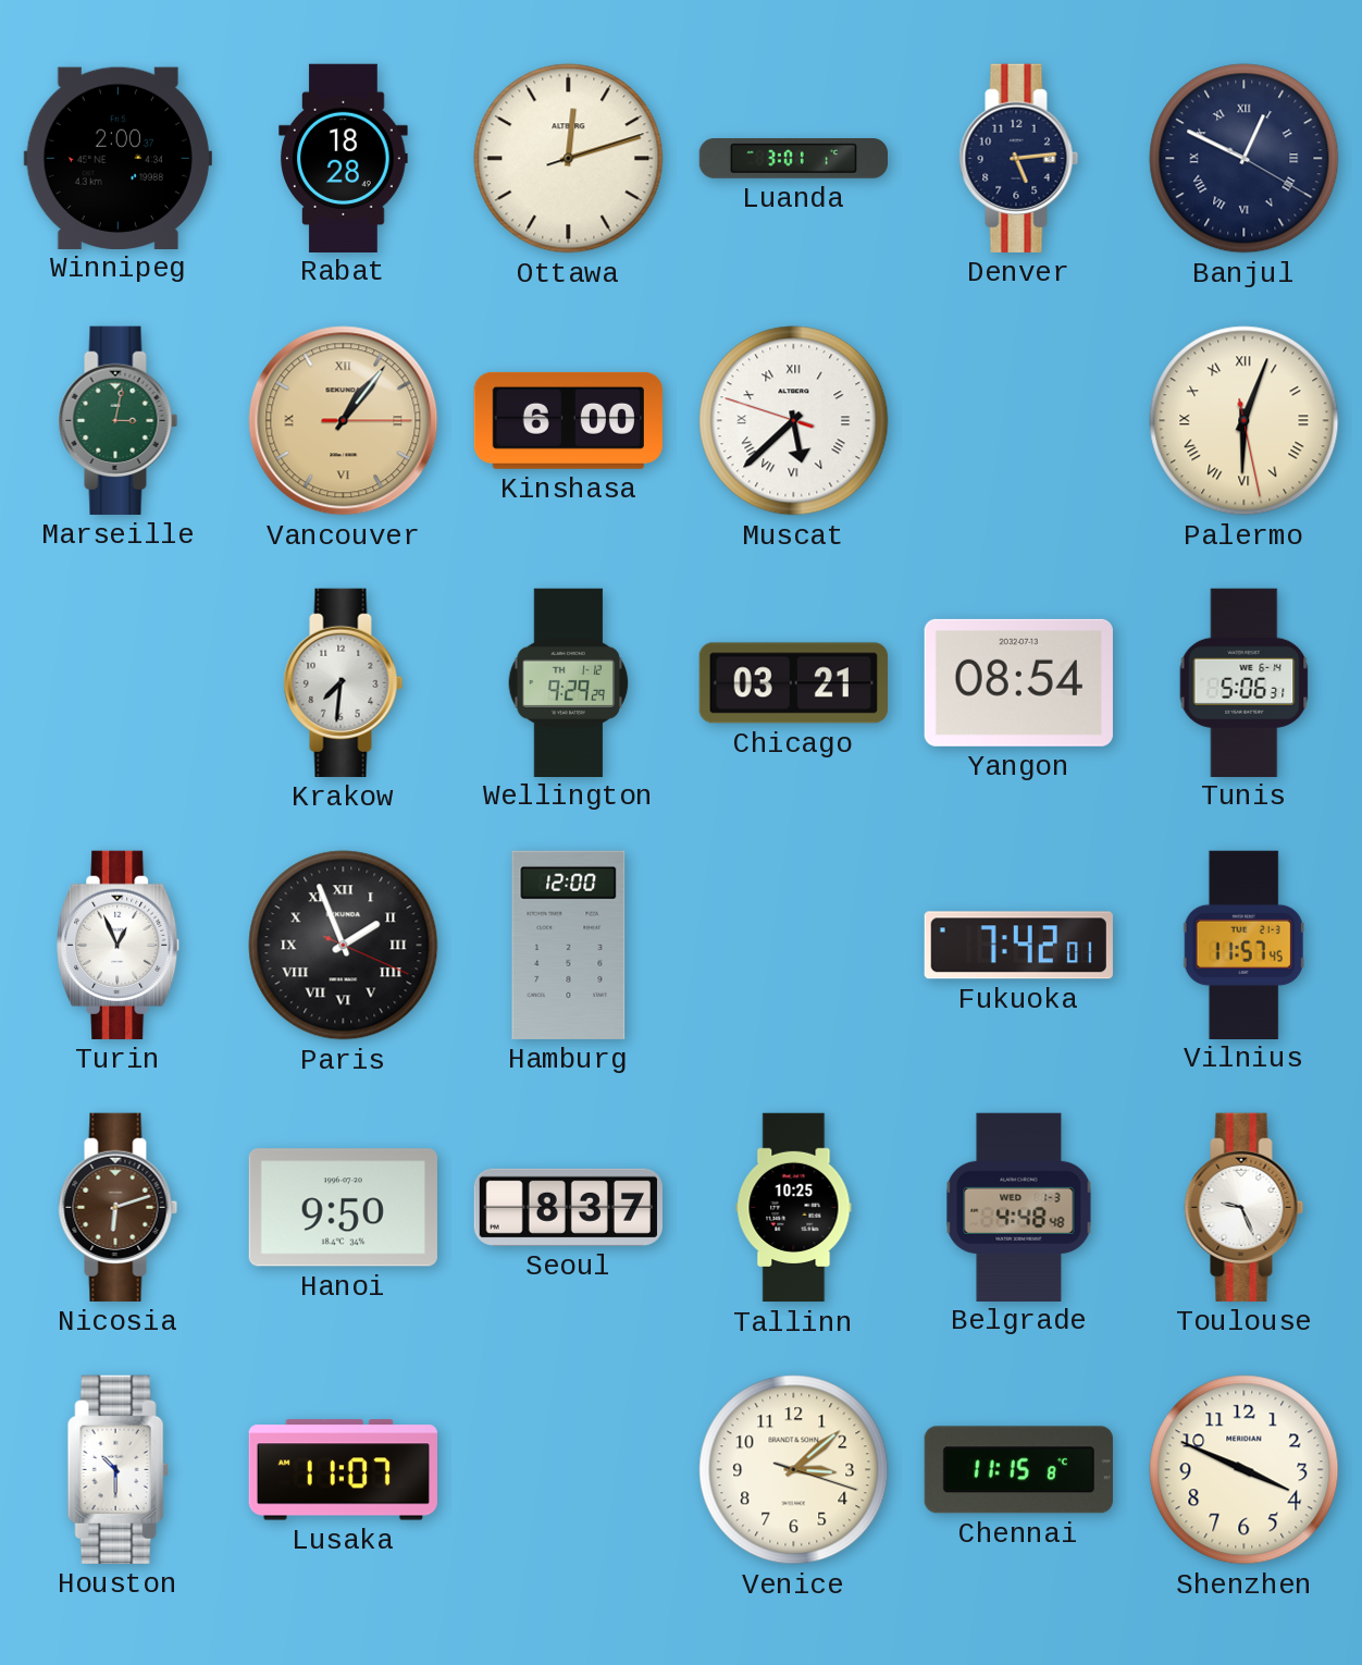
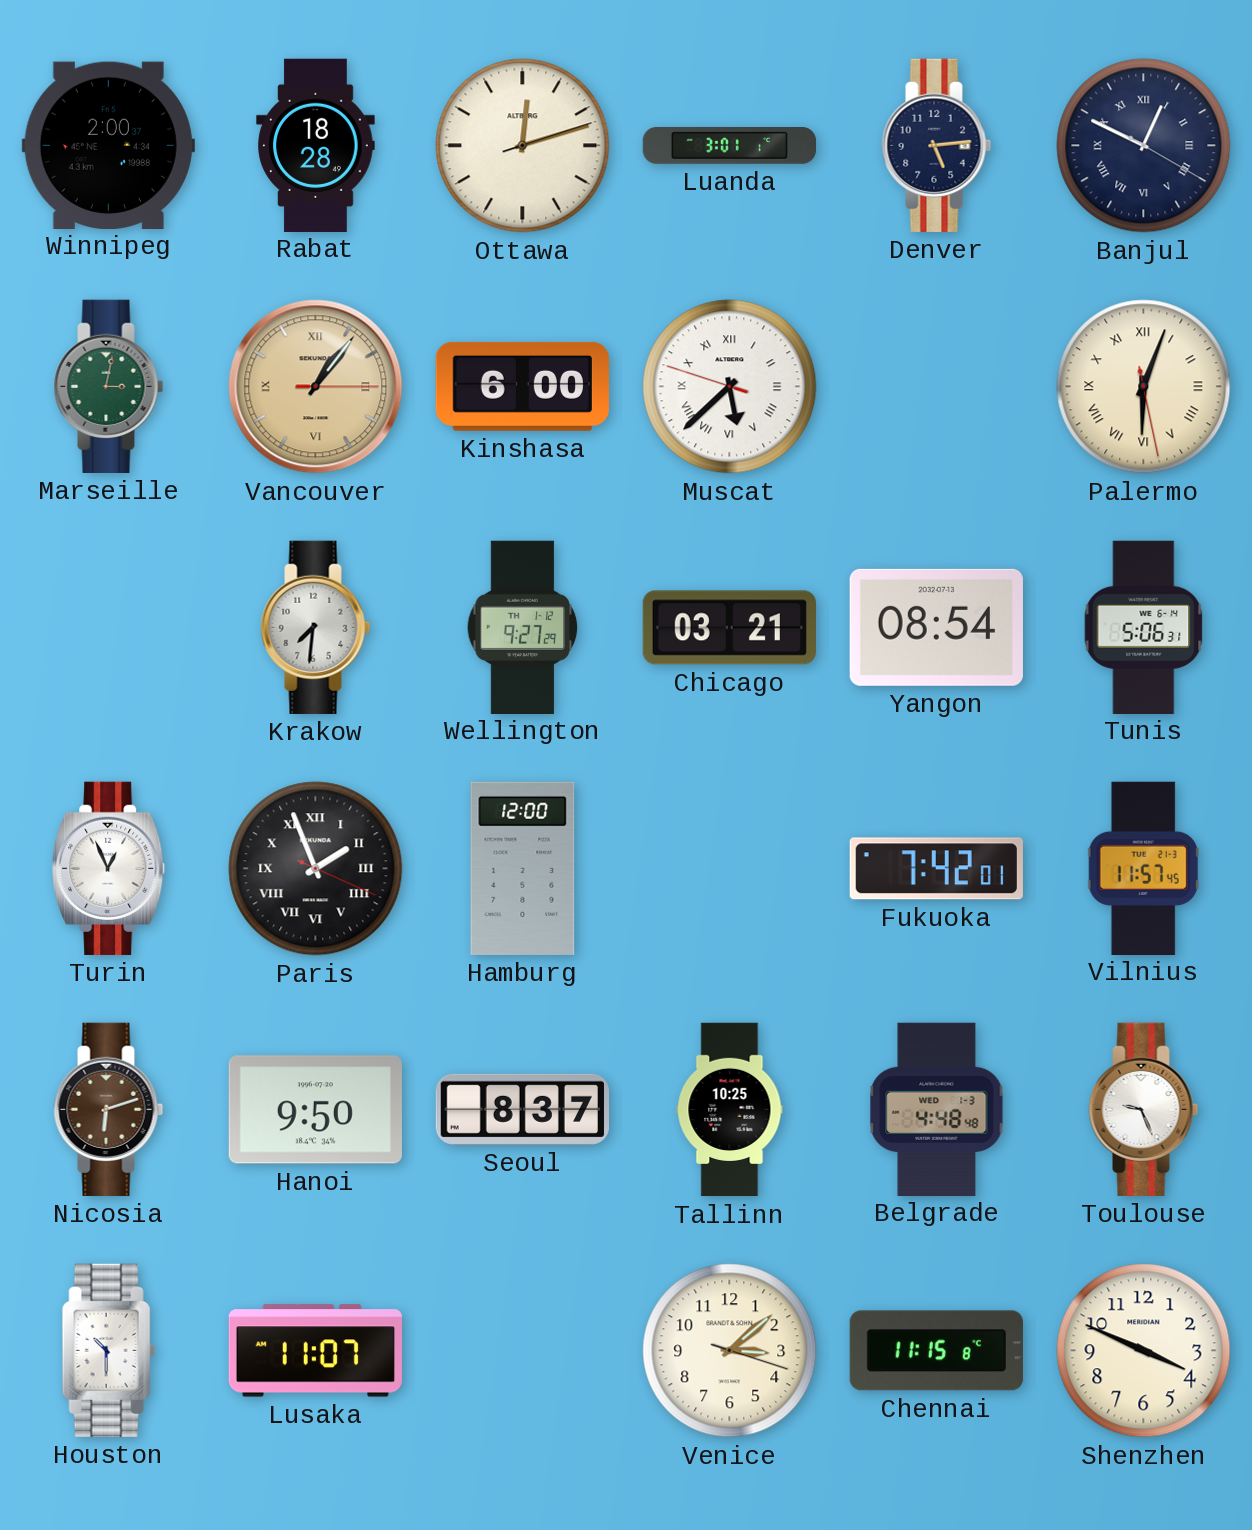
Wellington: 9:29 -> 9:27
